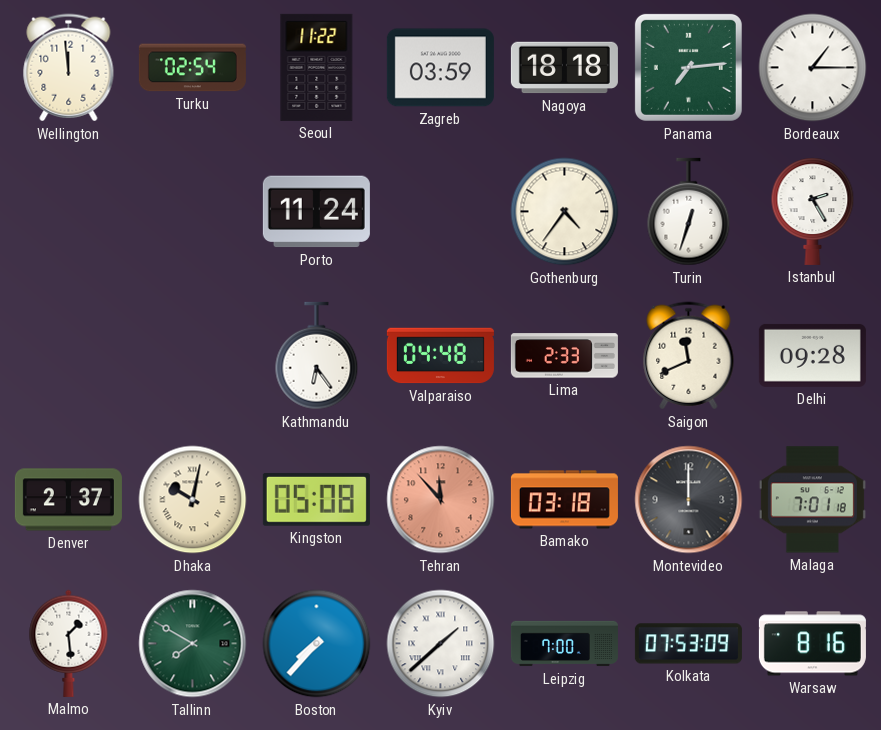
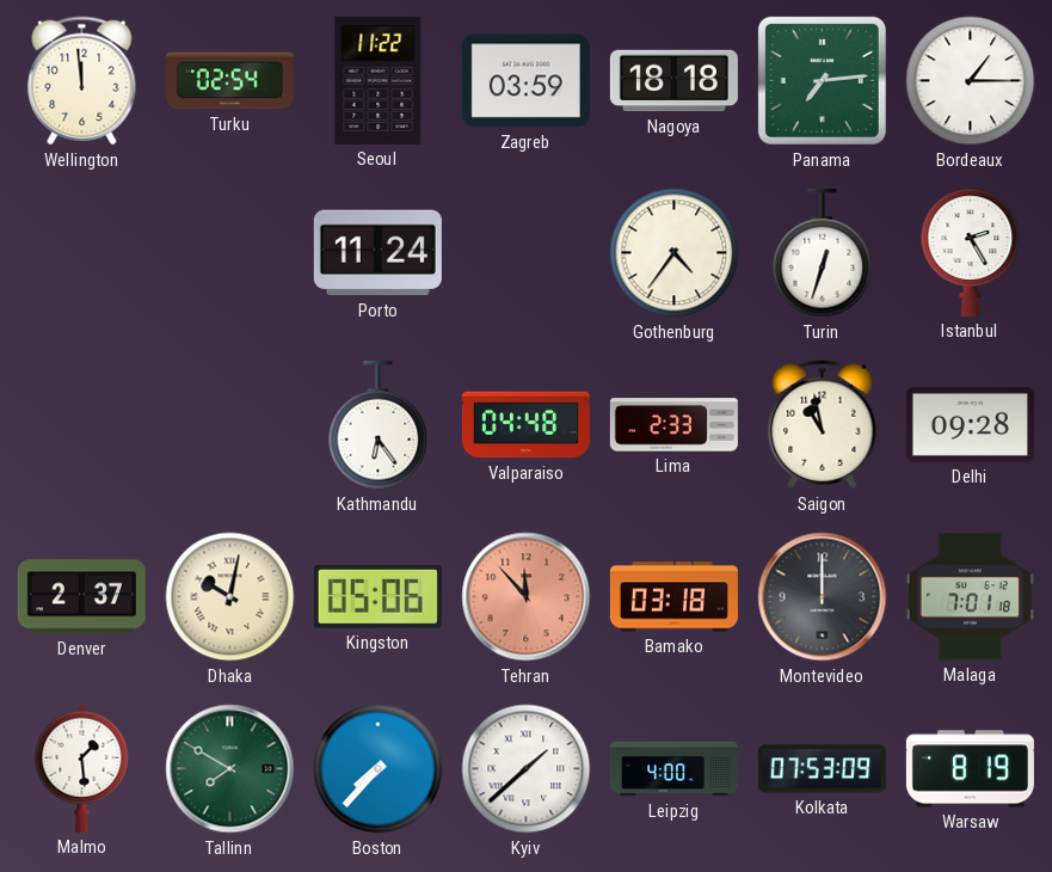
Saigon: 11:41 -> 10:58
Kingston: 05:08 -> 05:06
Leipzig: 7:00 -> 4:00
Warsaw: 8:16 -> 8:19
